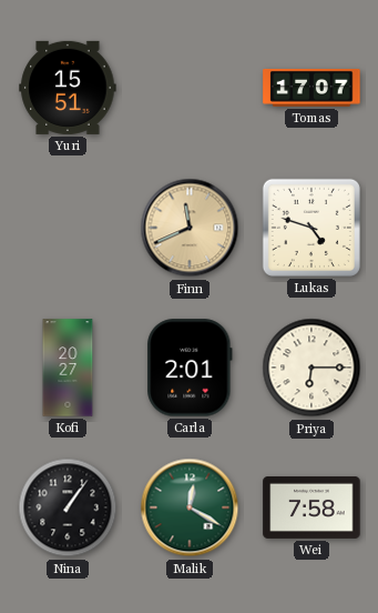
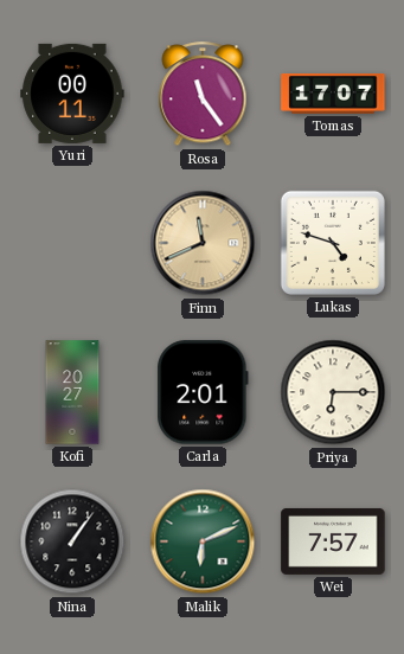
Yuri: 15:51 -> 00:11
Rosa: none -> 11:24
Malik: 12:20 -> 6:11
Wei: 7:58 -> 7:57
